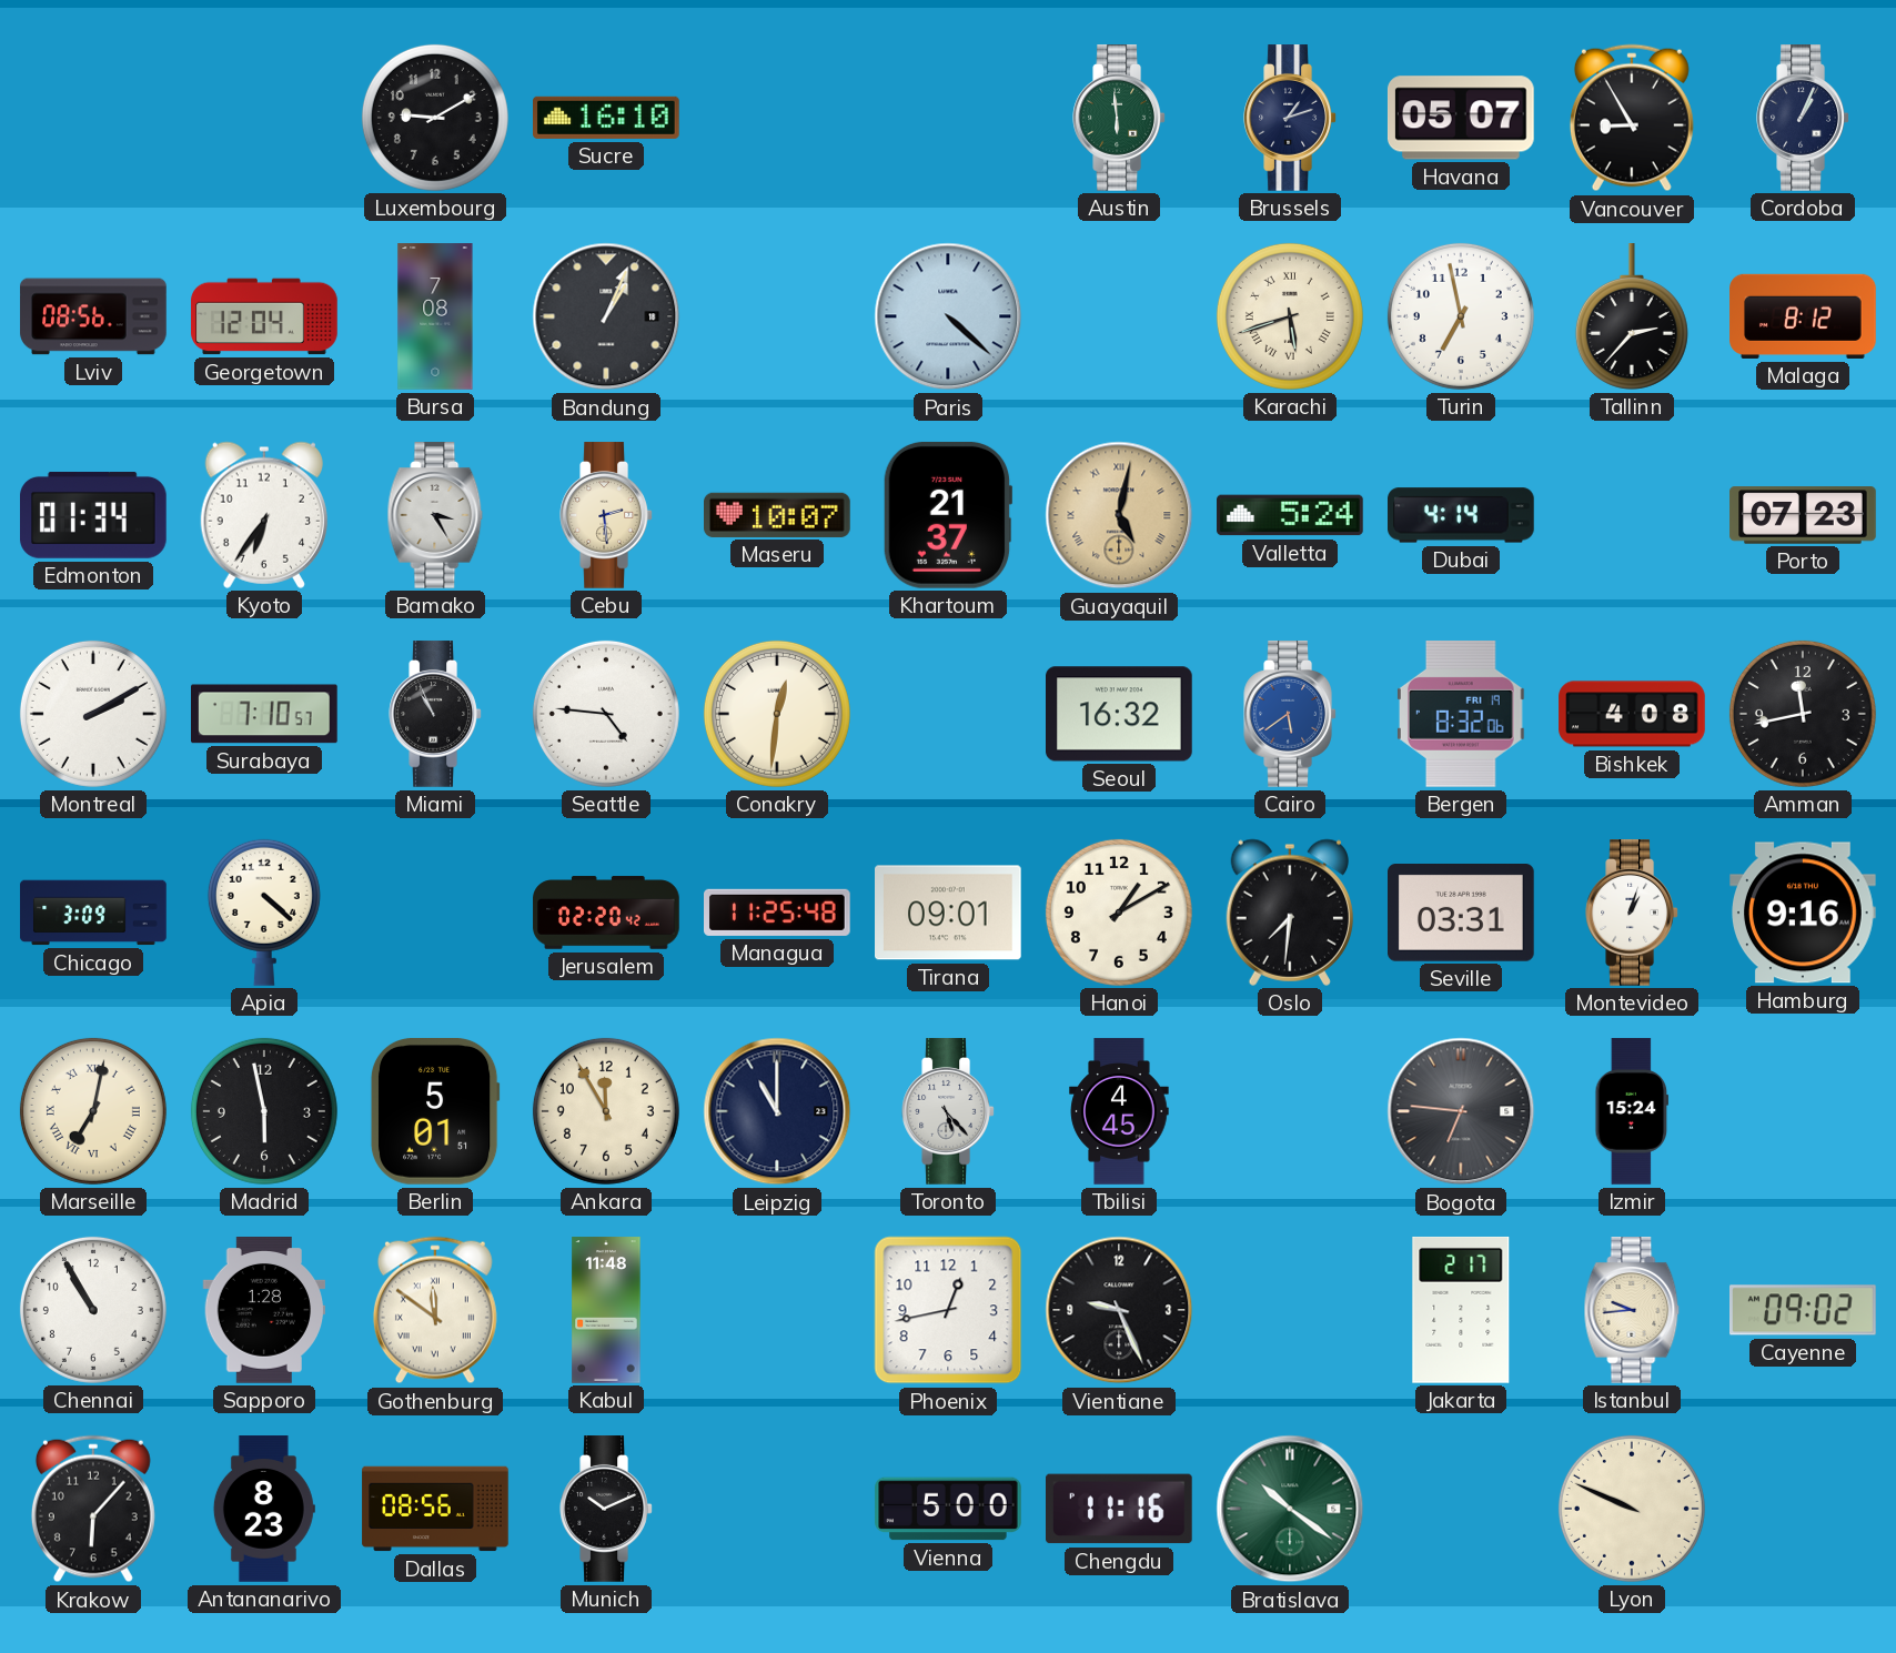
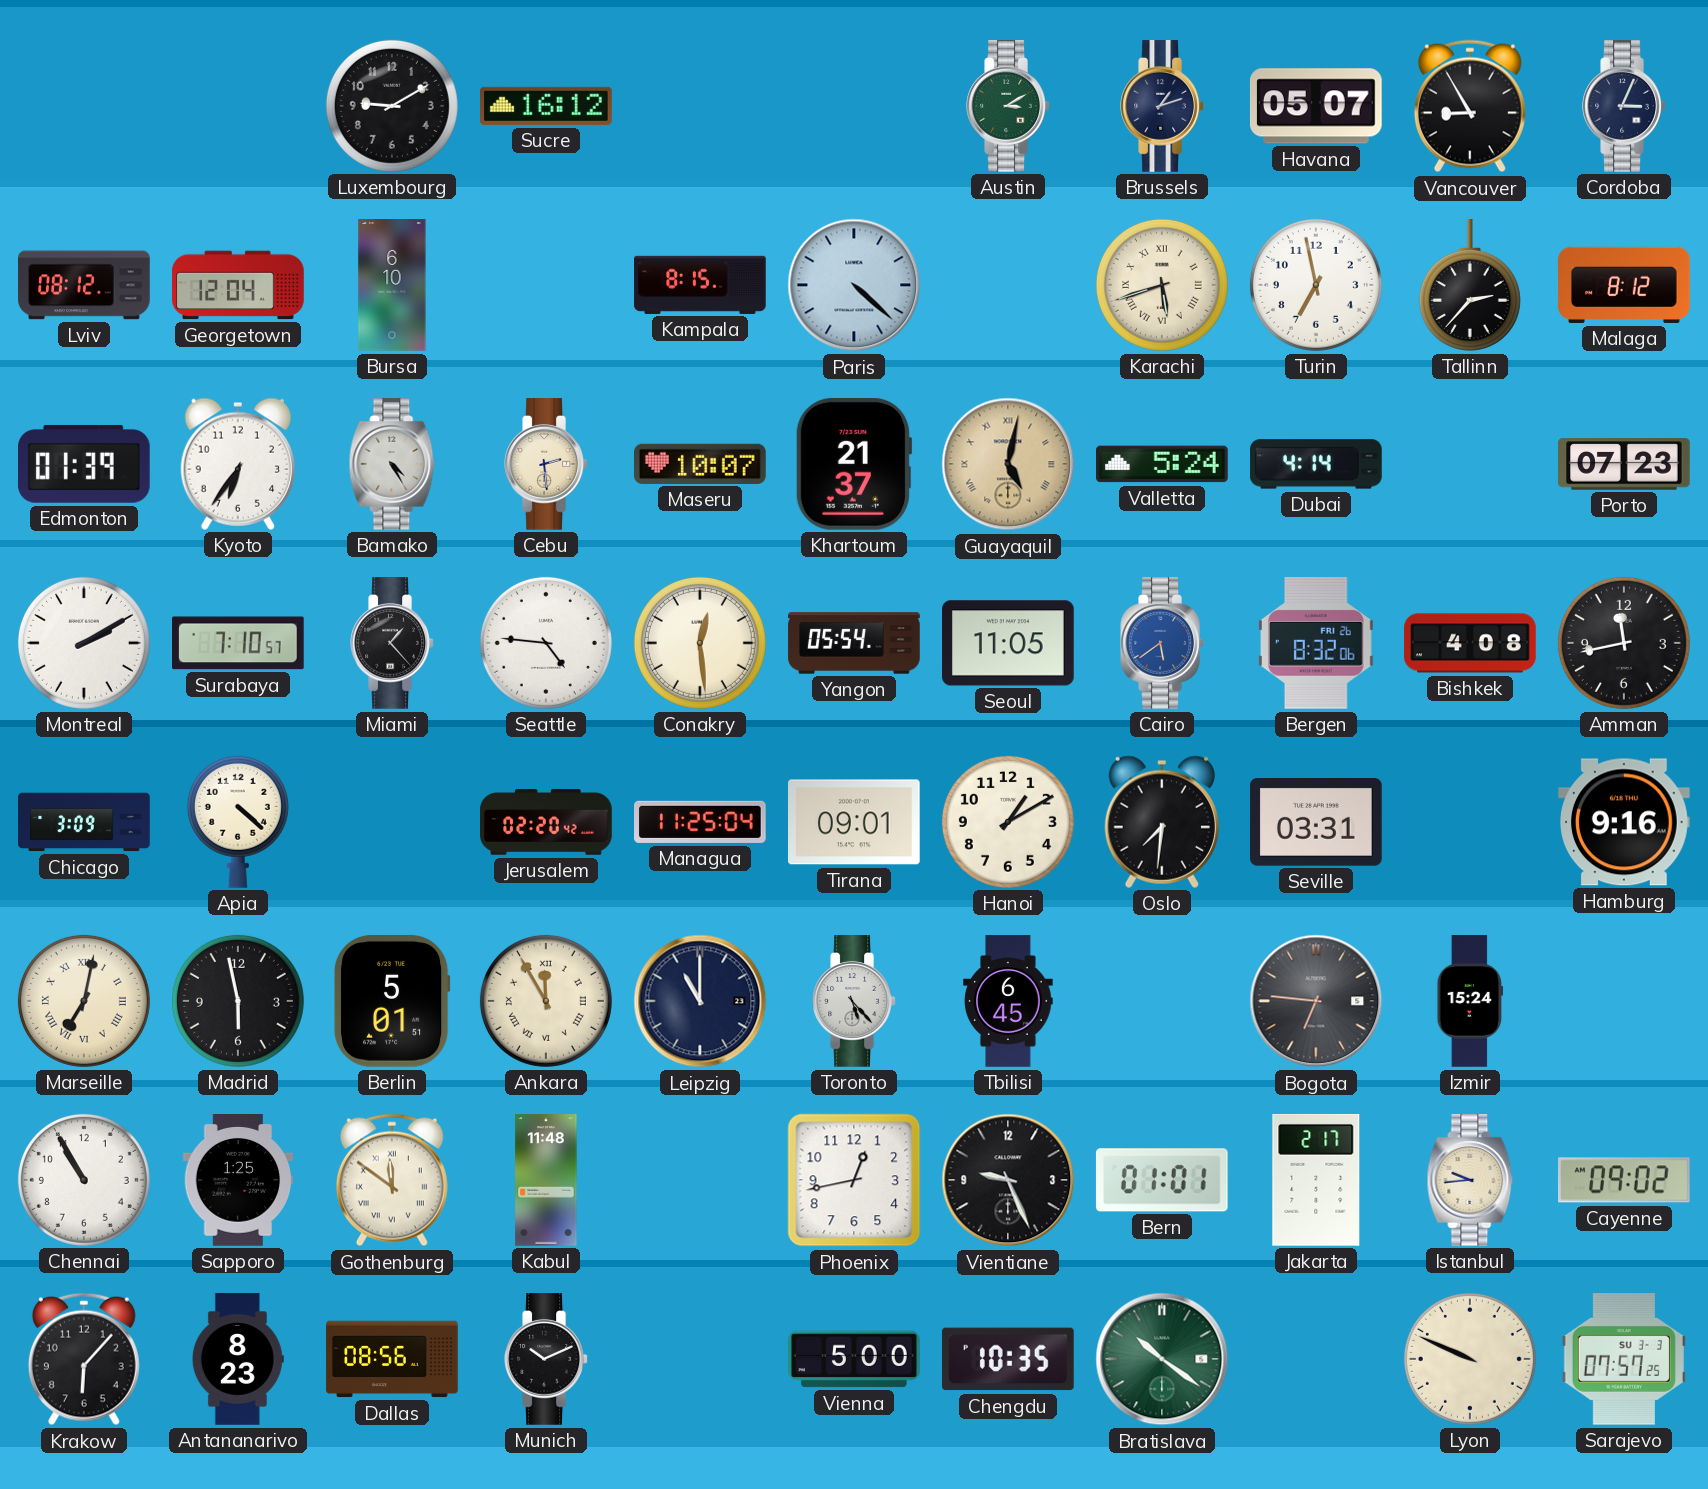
Sucre: 16:10 -> 16:12
Austin: 5:59 -> 3:10
Cordoba: 1:04 -> 3:04
Lviv: 08:56 -> 08:12
Bursa: 7:08 -> 6:10
Bandung: 1:04 -> none
Kampala: none -> 8:15
Edmonton: 01:34 -> 01:39
Bamako: 3:25 -> 4:25
Miami: 10:56 -> 1:23
Conakry: 12:31 -> 12:29
Yangon: none -> 05:54
Seoul: 16:32 -> 11:05
Bergen date: FRI 19 -> FRI 26
Managua: 11:25:48 -> 11:25:04
Montevideo: 1:03 -> none
Ankara numerals: Arabic -> Roman
Tbilisi: 4:45 -> 6:45
Sapporo: 1:28 -> 1:25
Bern: none -> 01:01
Chengdu: 11:16 -> 10:35
Sarajevo: none -> 07:57
